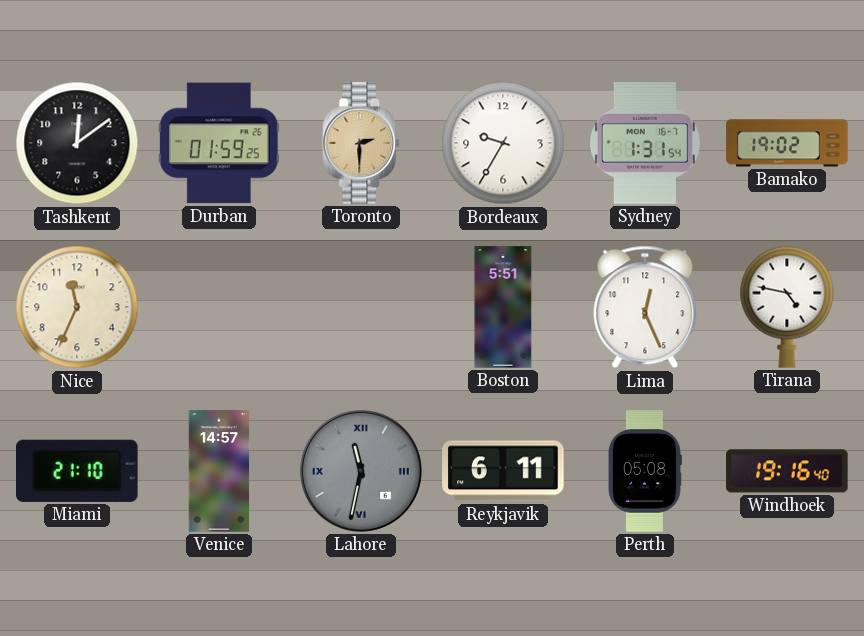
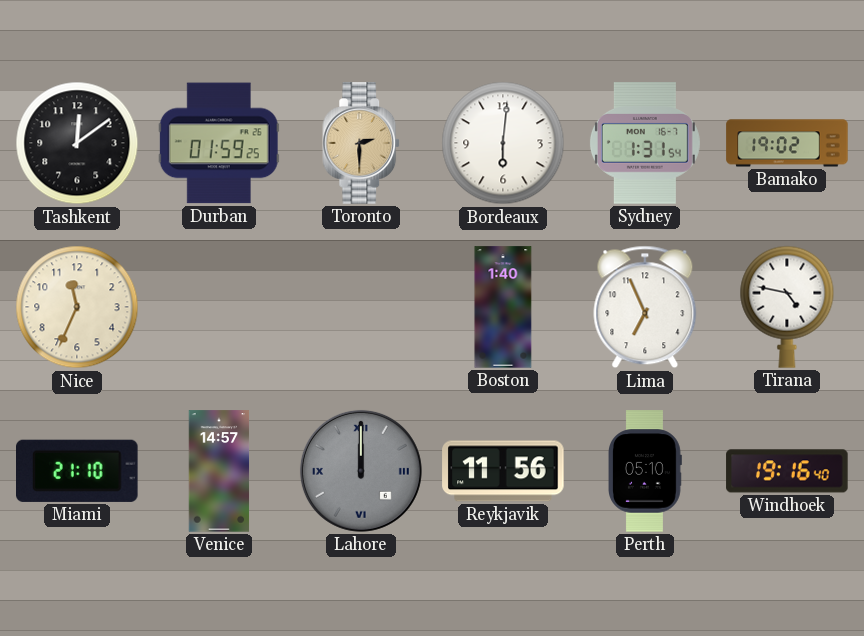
Bordeaux: 9:35 -> 6:01
Boston: 5:51 -> 1:40
Lima: 12:26 -> 6:56
Lahore: 11:32 -> 12:00
Reykjavik: 6:11 -> 11:56
Perth: 05:08 -> 05:10
